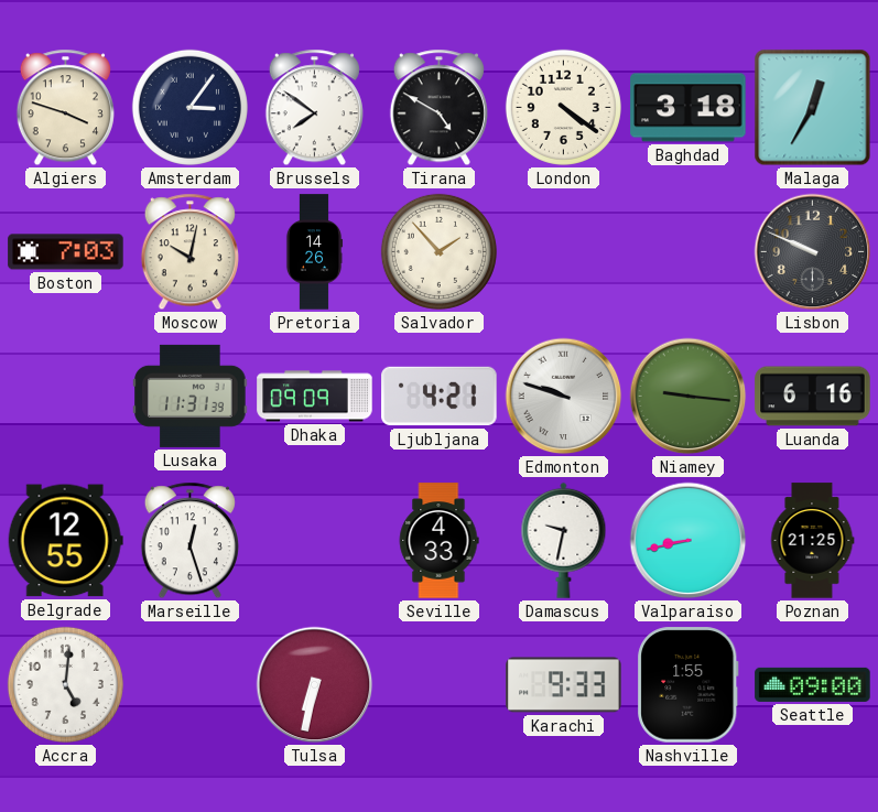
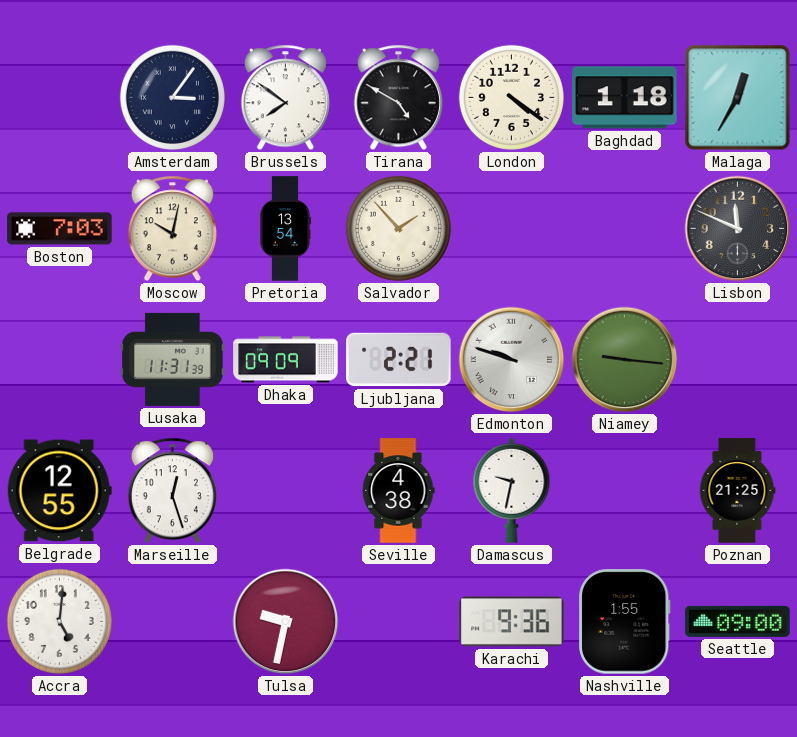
Algiers: 3:48 -> none
Baghdad: 3:18 -> 1:18
Pretoria: 14:26 -> 13:54
Lisbon: 9:49 -> 11:49
Ljubljana: 4:21 -> 2:21
Luanda: 6:16 -> none
Seville: 4:33 -> 4:38
Valparaiso: 8:43 -> none
Tulsa: 6:32 -> 9:32
Karachi: 9:33 -> 9:36
